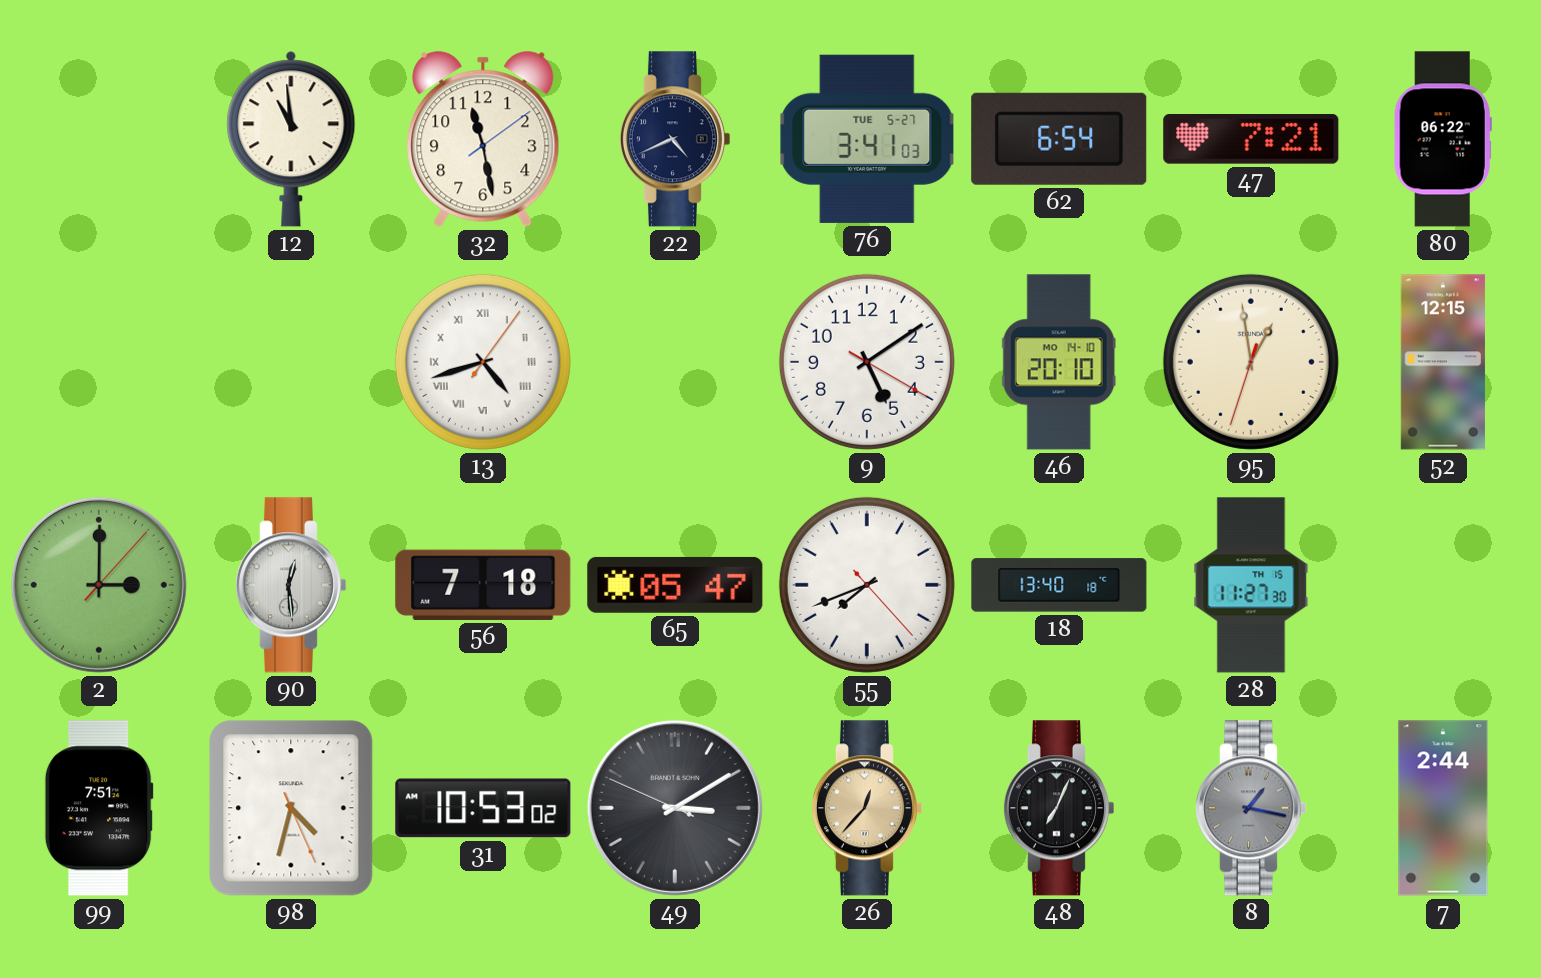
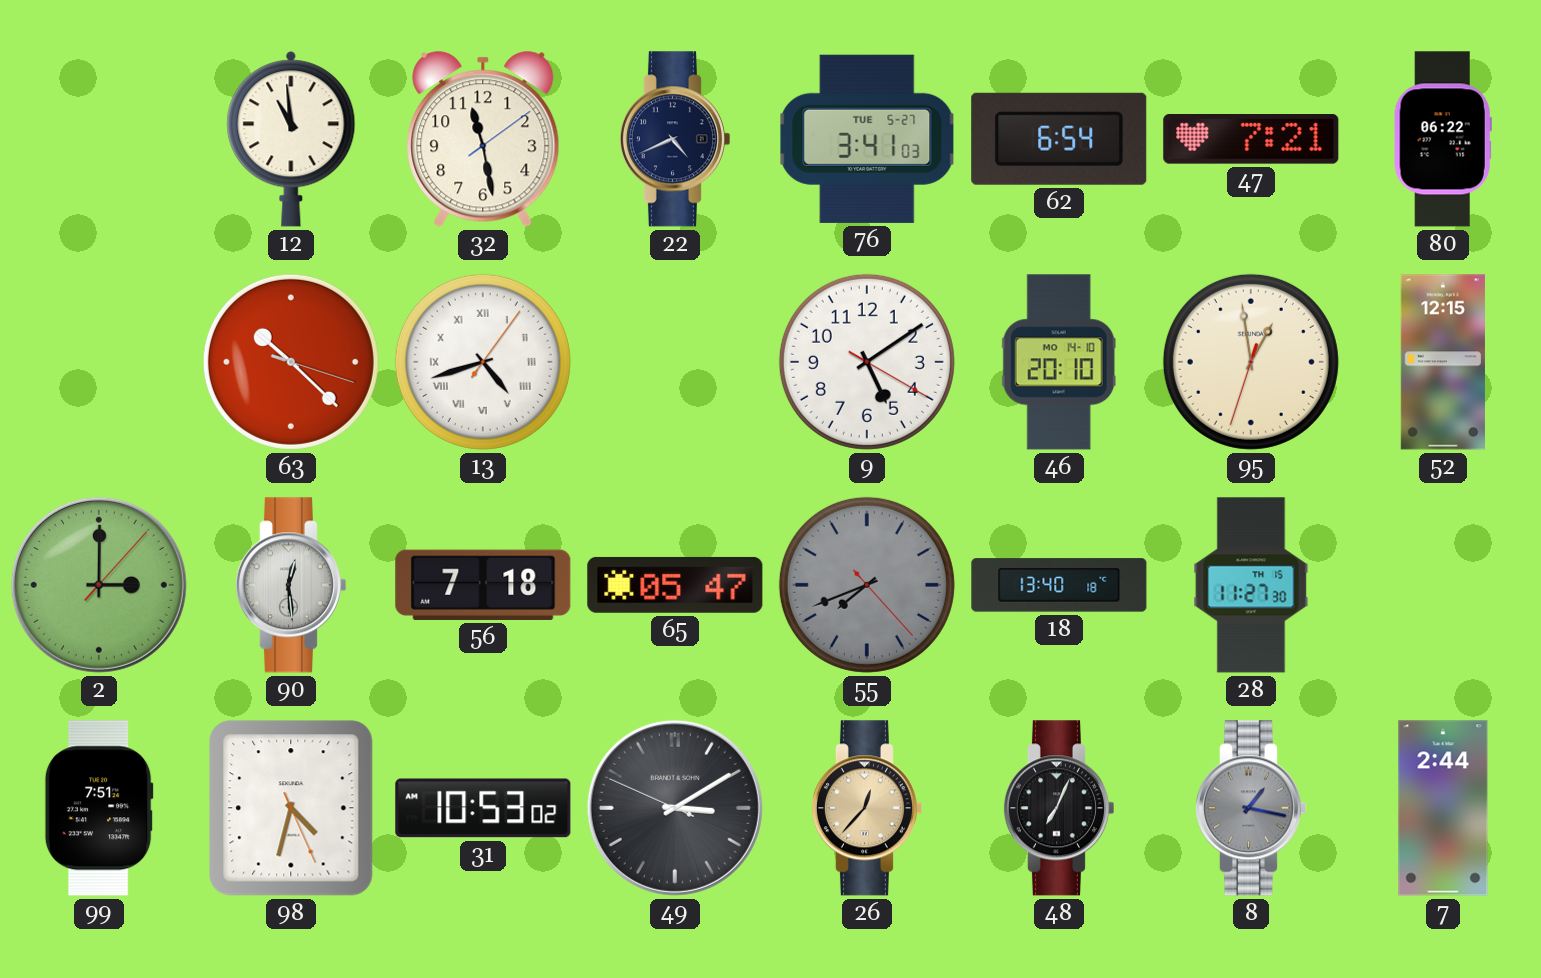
63: none -> 10:22
55 dial: white -> grey
